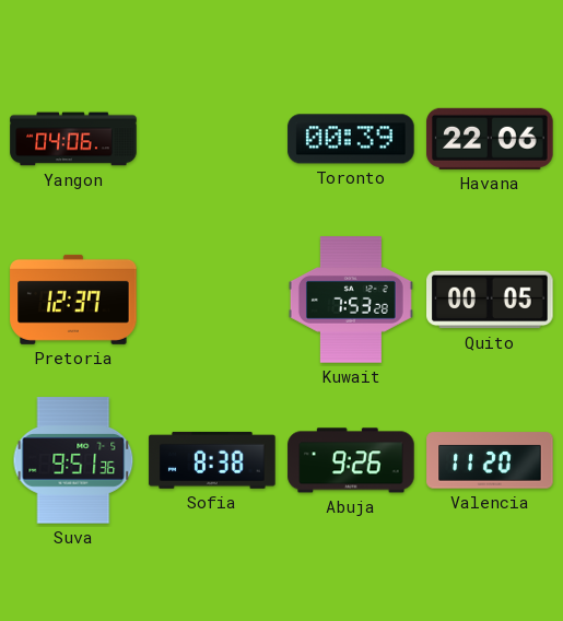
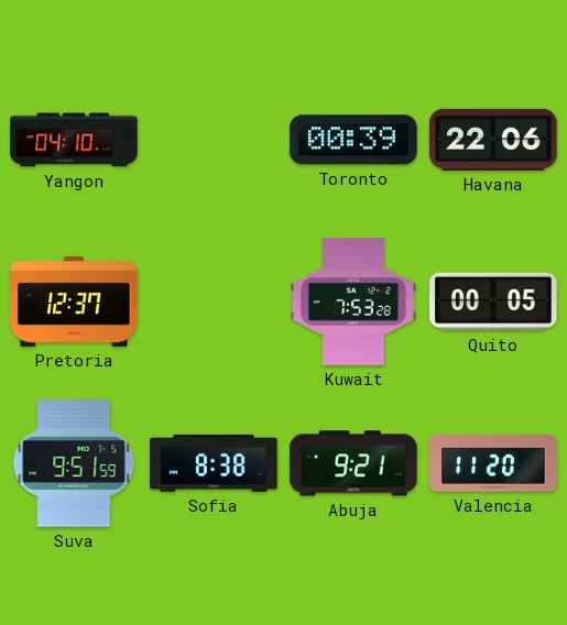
Yangon: 04:06 -> 04:10
Suva: 9:51:36 -> 9:51:59
Abuja: 9:26 -> 9:21
